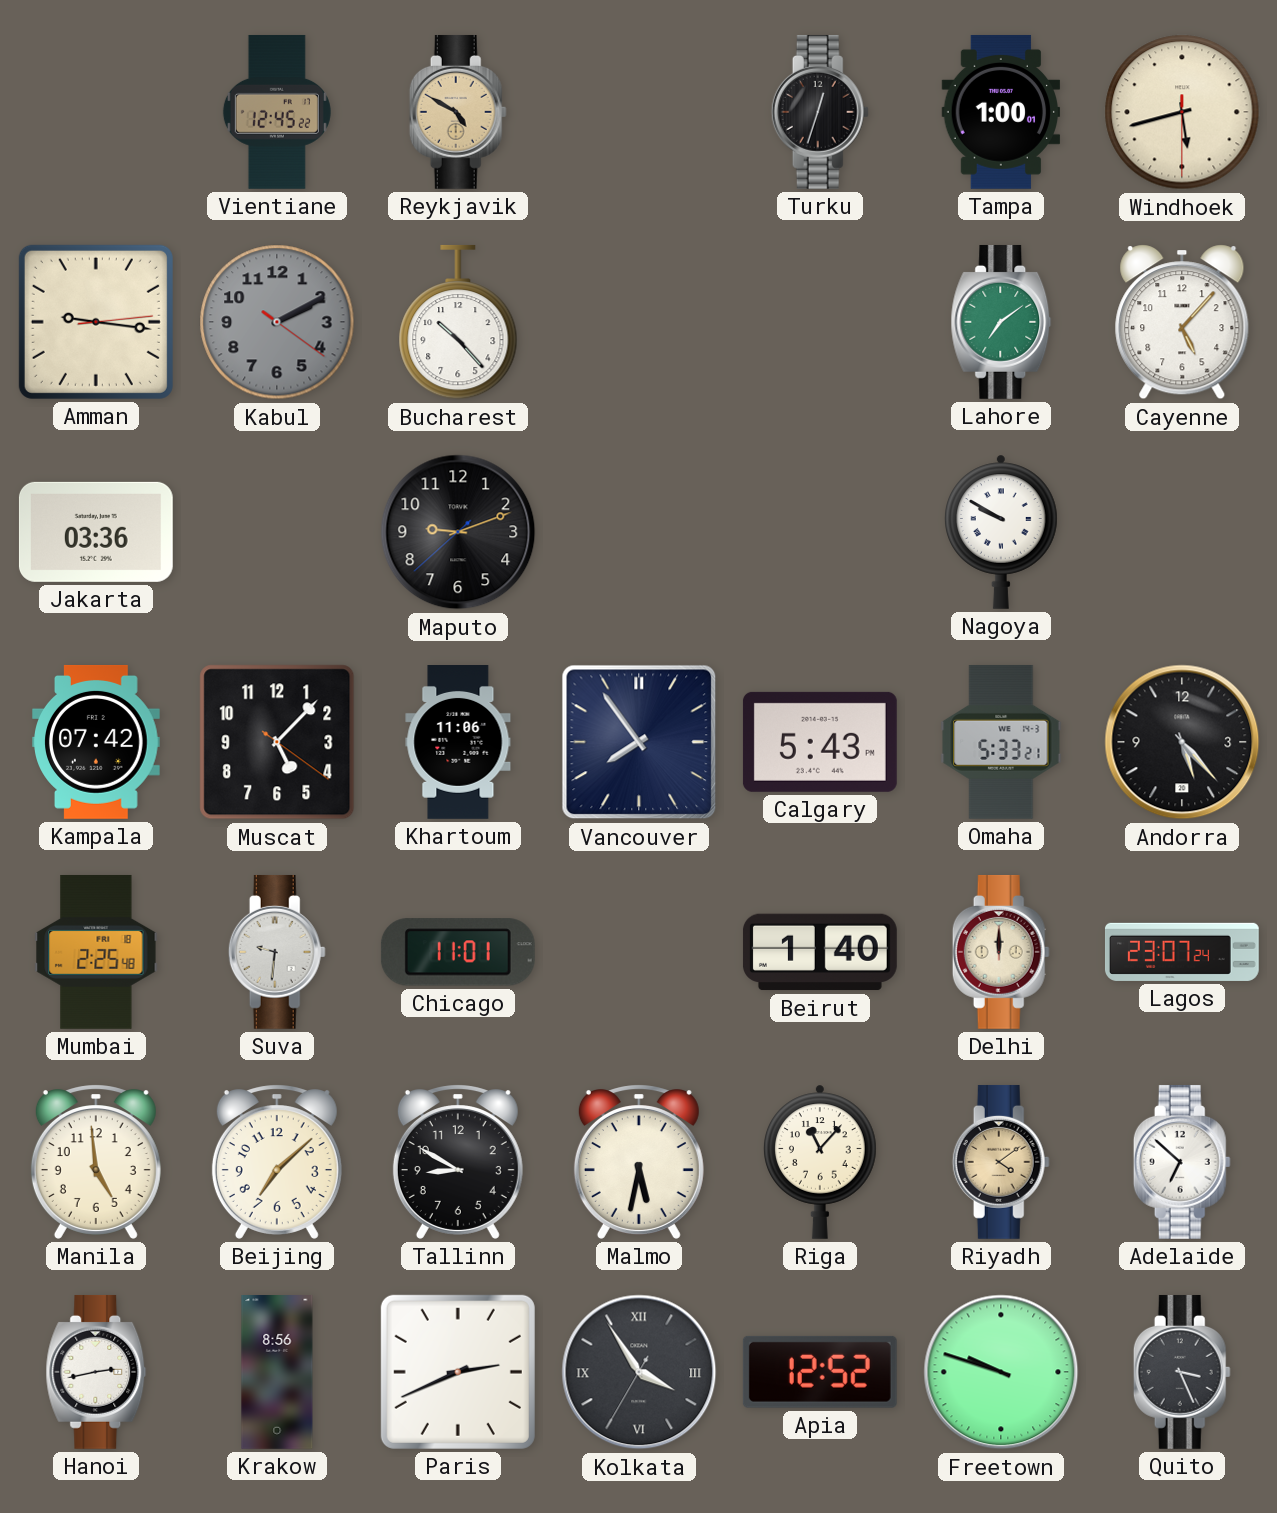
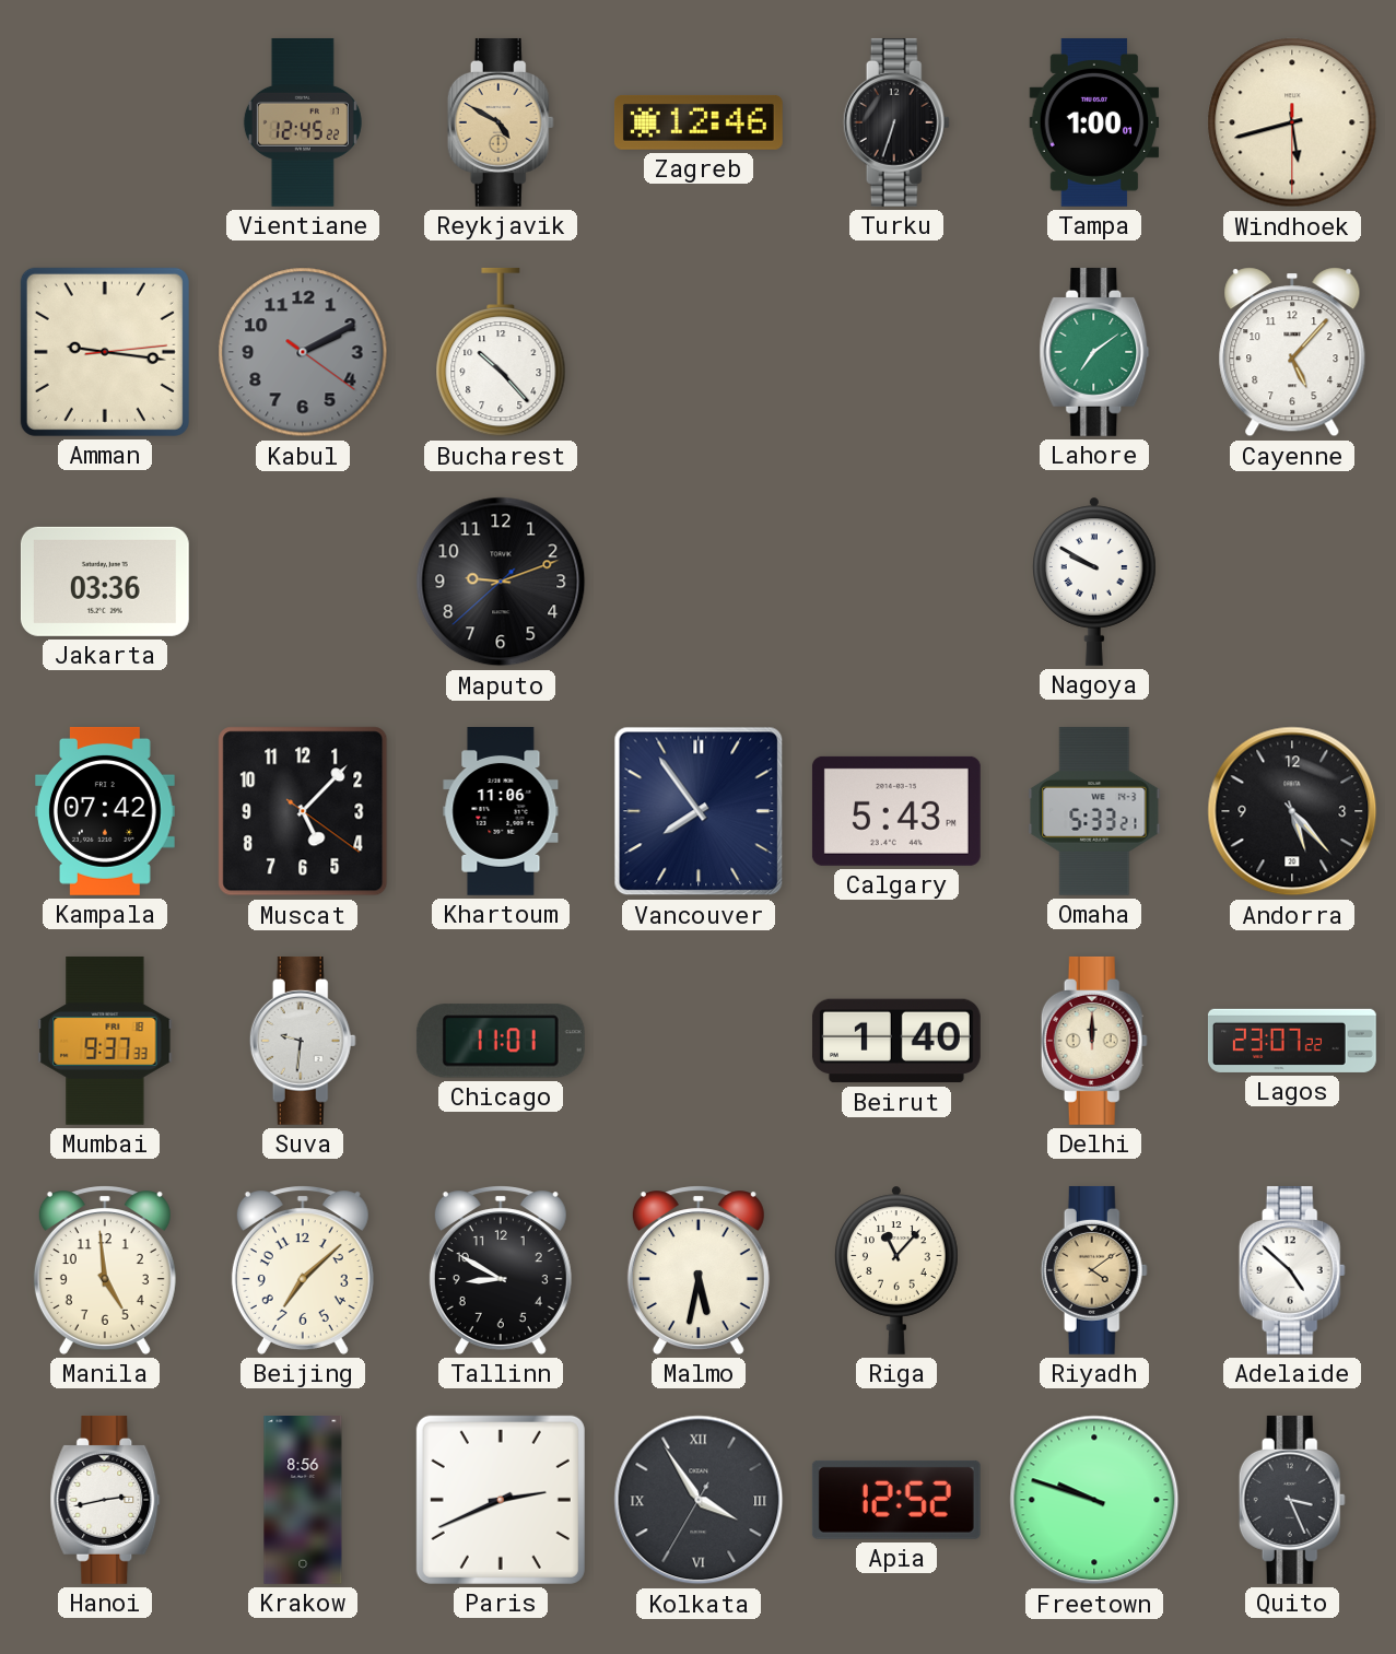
Zagreb: none -> 12:46
Turku: 12:33 -> 6:33
Mumbai: 2:25 -> 9:37
Lagos: 23:07:24 -> 23:07:22
Adelaide: 6:52 -> 4:52
